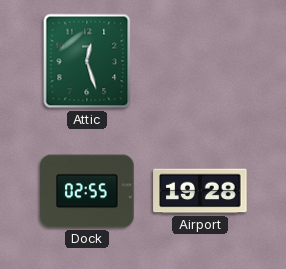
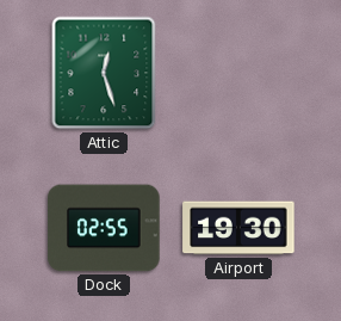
Airport: 19:28 -> 19:30
